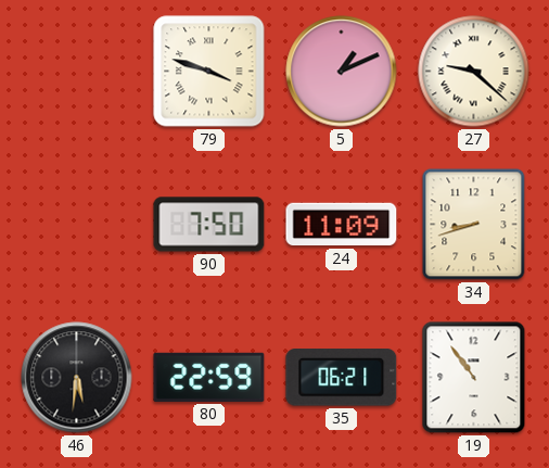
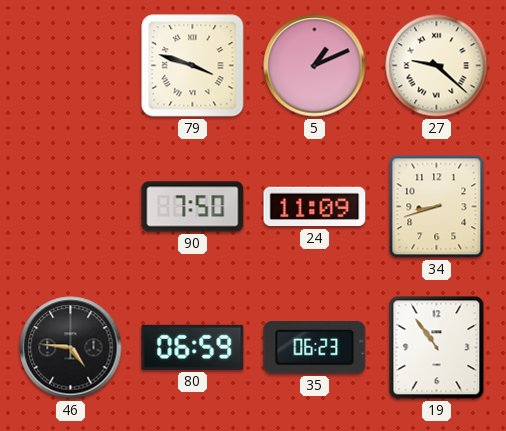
46: 5:31 -> 4:46
80: 22:59 -> 06:59
35: 06:21 -> 06:23
